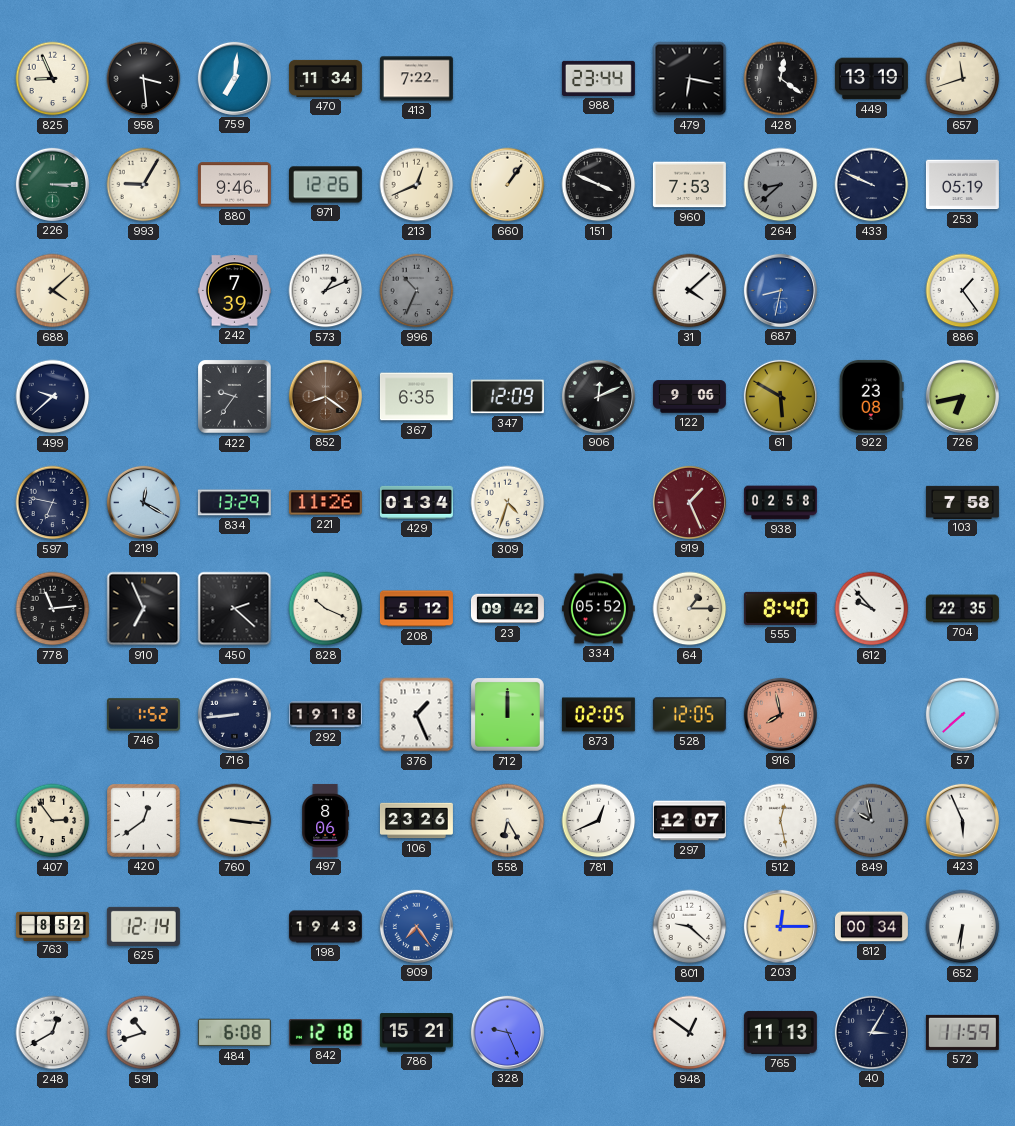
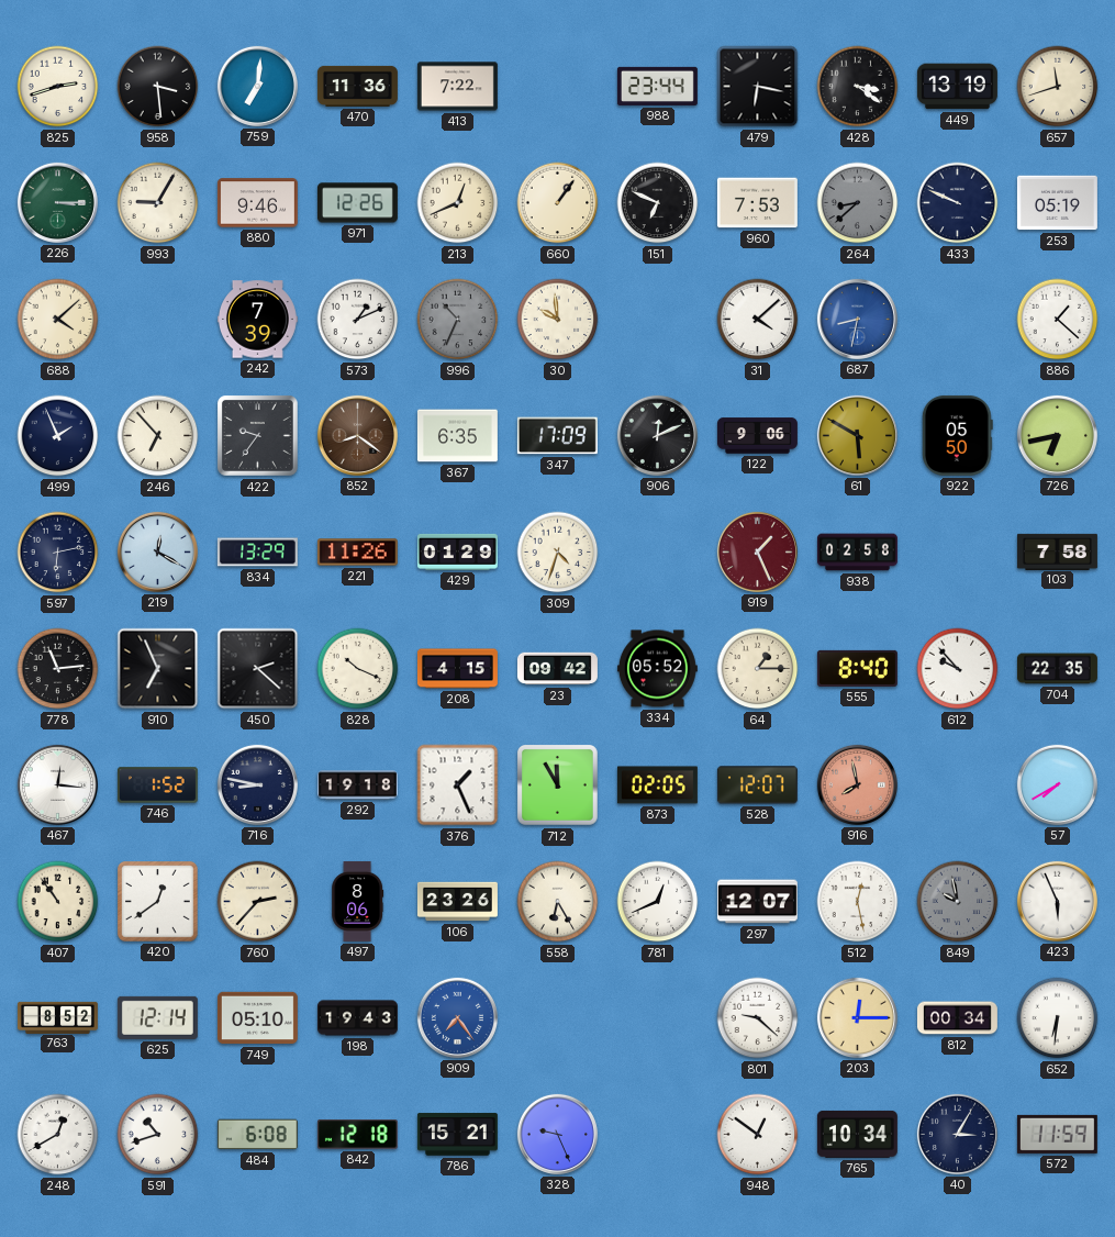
825: 8:56 -> 2:42
470: 11:34 -> 11:36
428: 12:21 -> 3:21
151: 3:49 -> 6:49
30: none -> 9:59
886: 1:24 -> 1:22
499: 9:38 -> 1:56
246: none -> 6:53
347: 12:09 -> 17:09
922: 23:08 -> 05:50
597: 6:47 -> 6:13
429: 01:34 -> 01:29
208: 5:12 -> 4:15
467: none -> 12:16
716: 8:44 -> 8:47
712: 12:00 -> 11:55
528: 12:05 -> 12:07
57: 7:38 -> 7:40
407: 2:54 -> 10:54
760: 3:16 -> 2:37
749: none -> 05:10
765: 11:13 -> 10:34
